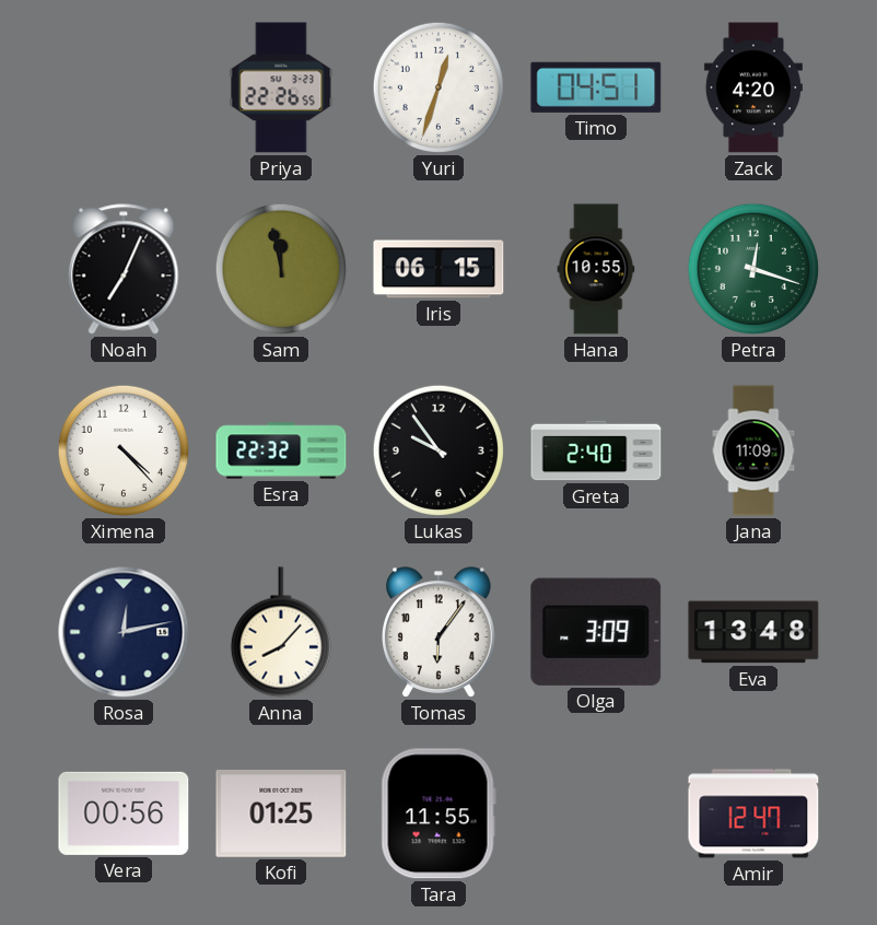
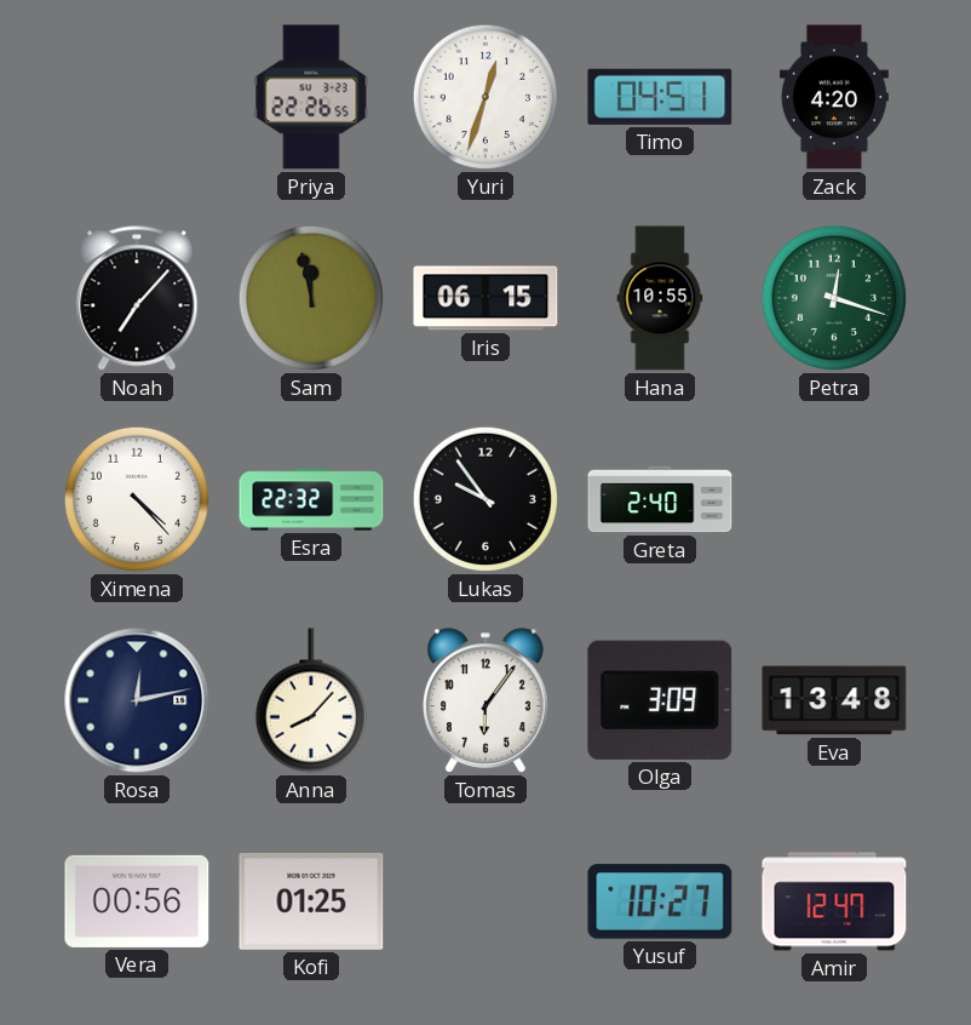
Noah: 7:04 -> 7:07
Jana: 11:09 -> none
Tara: 11:55 -> none
Yusuf: none -> 10:27
